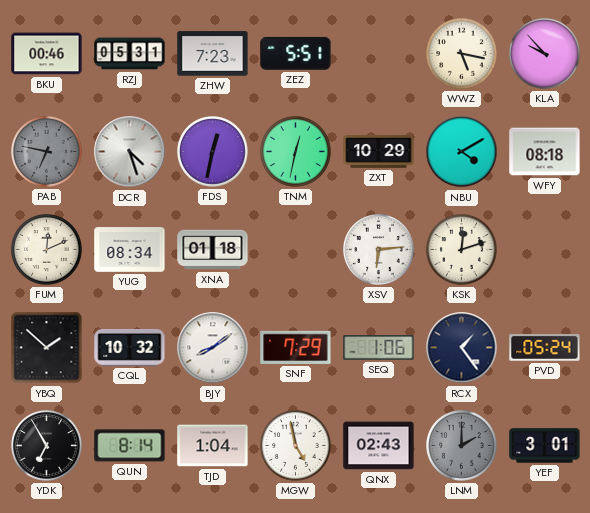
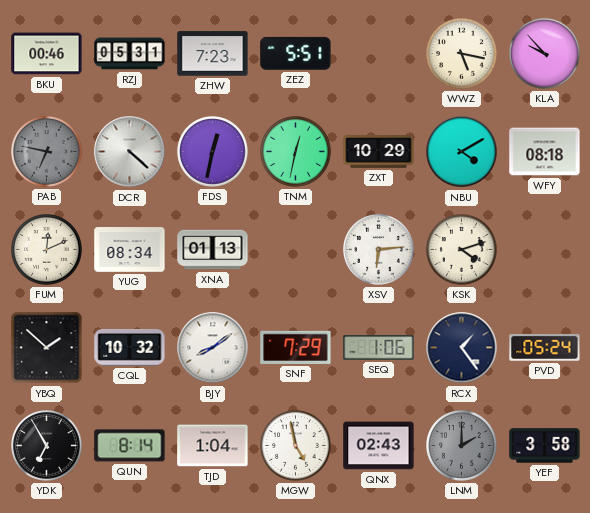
DCR: 4:27 -> 4:22
XNA: 01:18 -> 01:13
KSK: 12:12 -> 4:12
YEF: 3:01 -> 3:58
